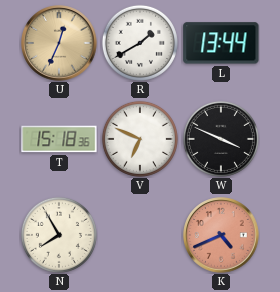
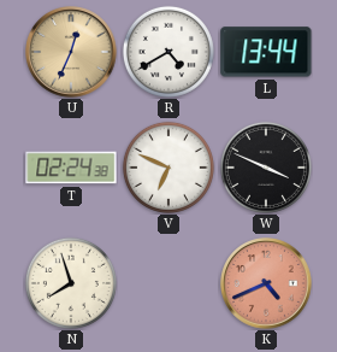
R: 1:40 -> 4:40
T: 15:18 -> 02:24
N: 7:55 -> 7:57
